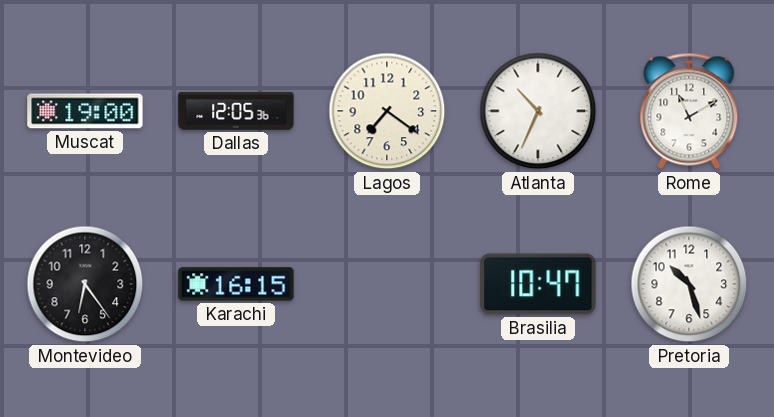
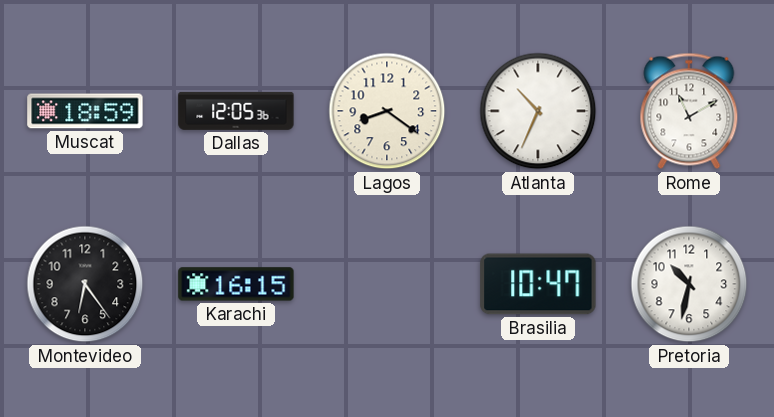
Muscat: 19:00 -> 18:59
Lagos: 7:21 -> 8:21
Pretoria: 10:27 -> 10:32
